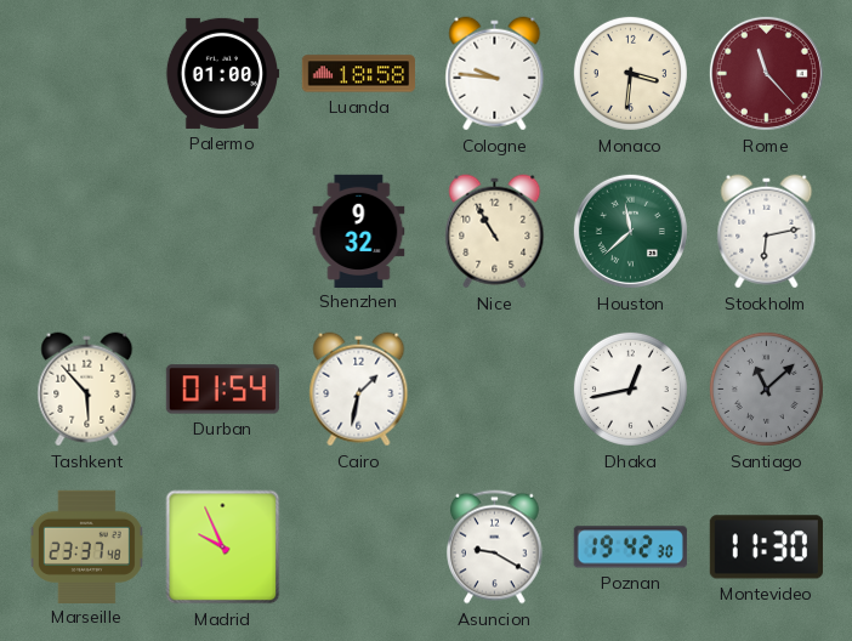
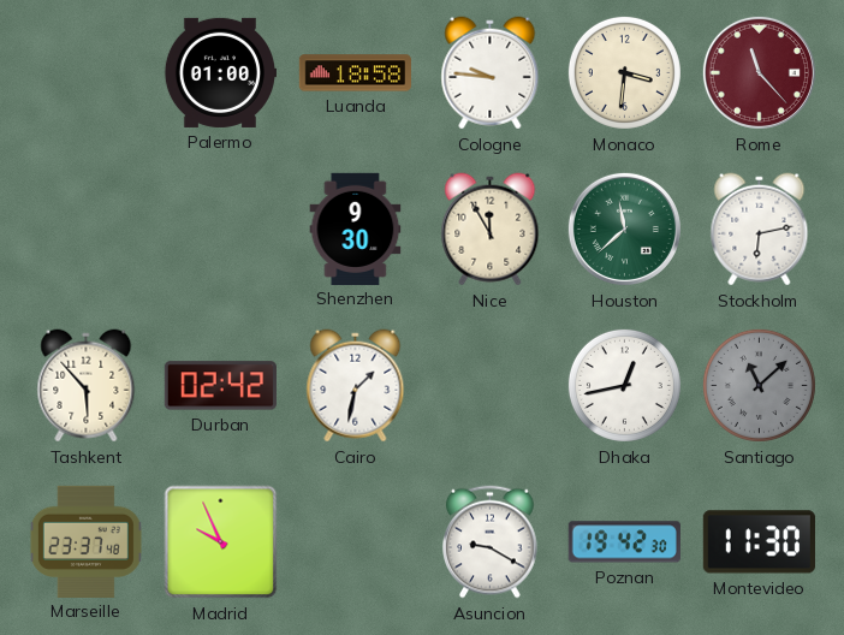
Shenzhen: 9:32 -> 9:30
Nice: 10:55 -> 11:55
Durban: 01:54 -> 02:42
